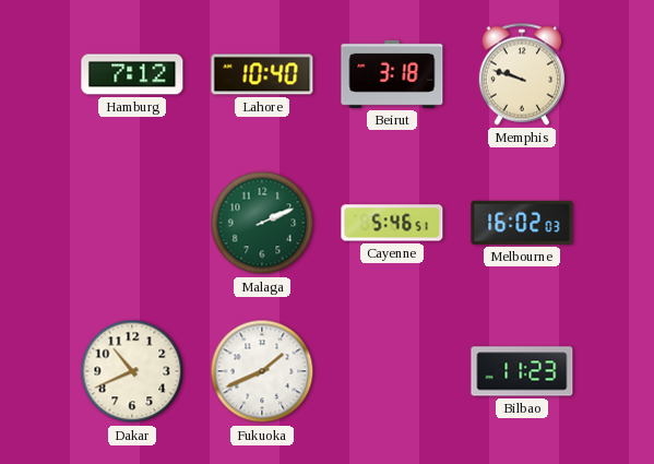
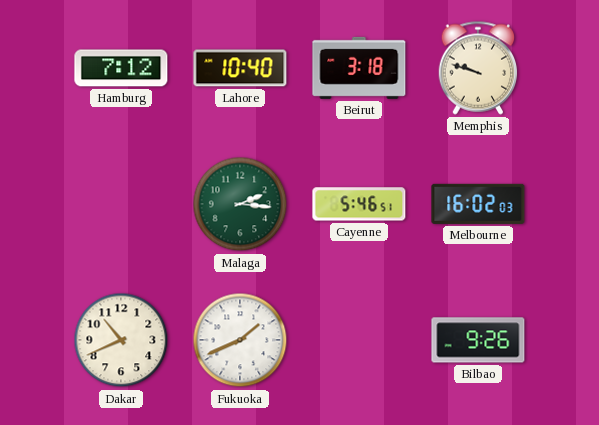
Malaga: 2:11 -> 2:16
Bilbao: 11:23 -> 9:26
